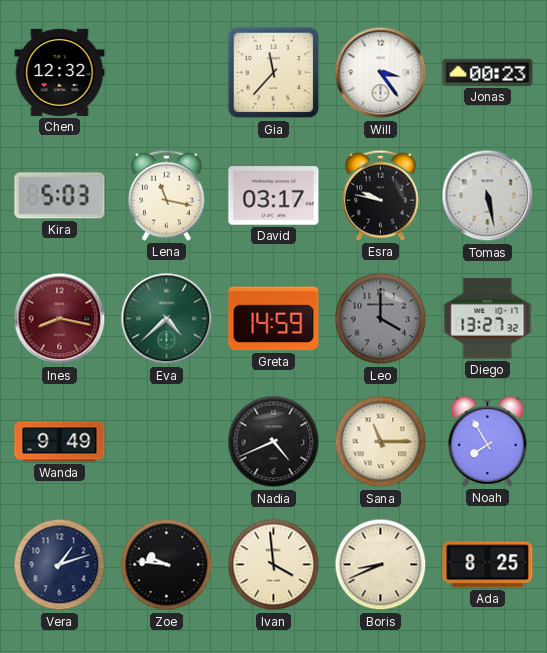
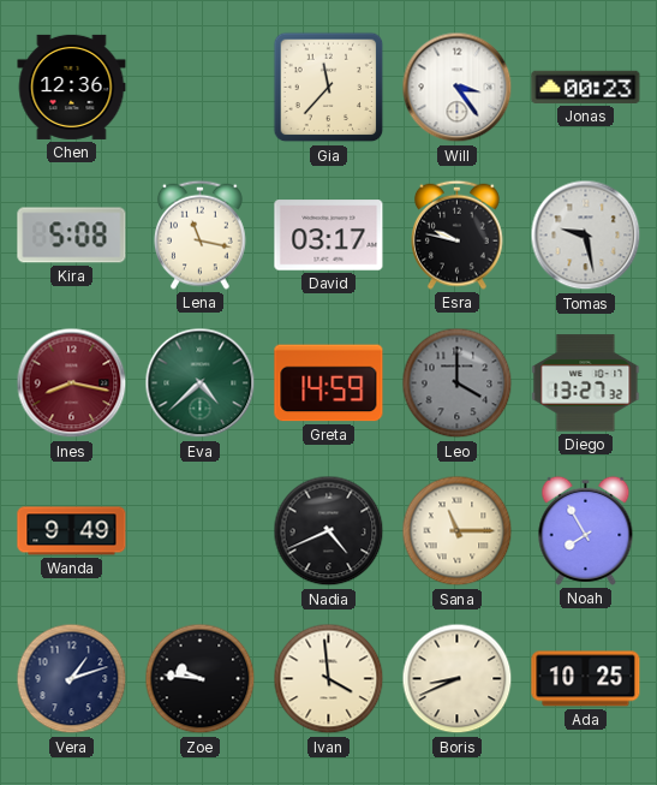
Chen: 12:32 -> 12:36
Kira: 5:03 -> 5:08
Tomas: 5:28 -> 9:28
Ada: 8:25 -> 10:25
